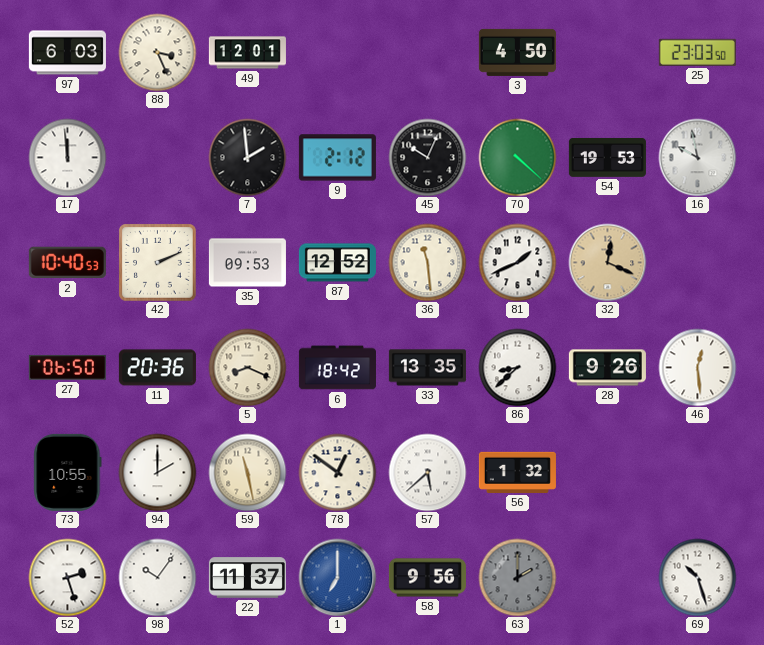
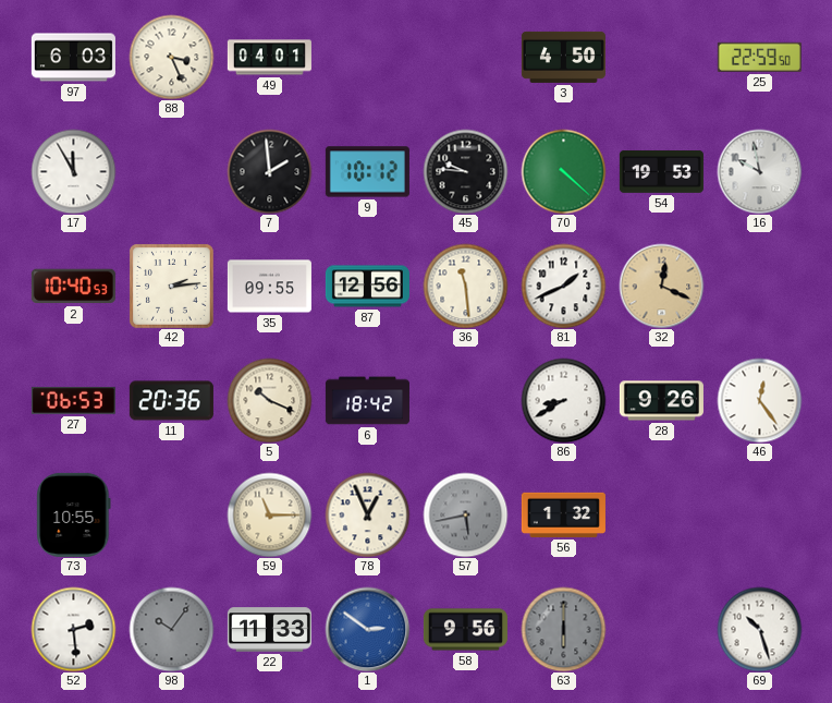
49: 12:01 -> 04:01
25: 23:03 -> 22:59
17: 11:59 -> 11:55
9: 2:12 -> 10:12
45: 10:04 -> 9:46
42: 2:11 -> 2:14
35: 09:53 -> 09:55
87: 12:52 -> 12:56
27: 06:50 -> 06:53
5: 8:19 -> 10:19
33: 13:35 -> none
86: 8:38 -> 8:40
46: 12:29 -> 12:24
94: 2:00 -> none
59: 11:28 -> 11:15
78: 12:51 -> 12:56
57: 5:38 -> 5:43
57 dial: white -> grey
52: 2:27 -> 2:29
98 dial: white -> grey
22: 11:37 -> 11:33
1: 7:00 -> 2:51
63: 2:00 -> 6:00
